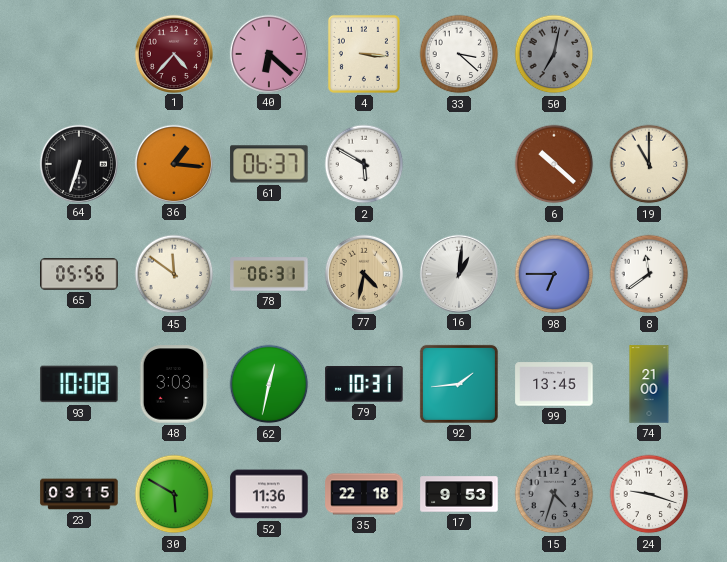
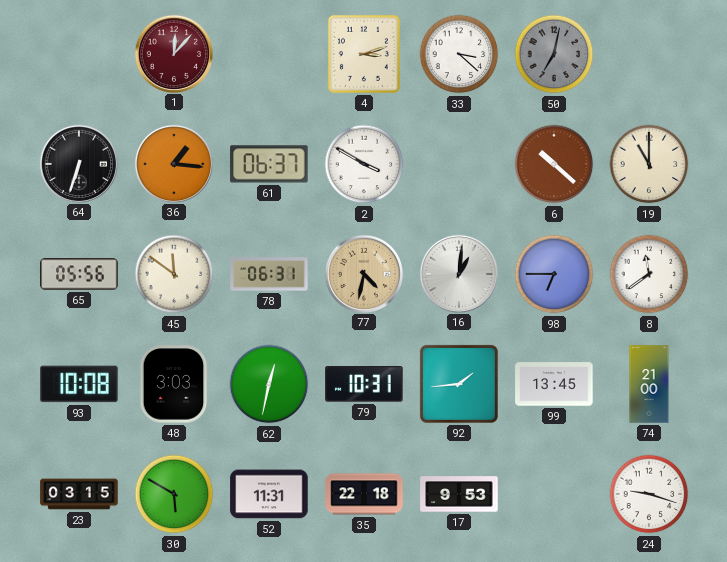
1: 4:37 -> 12:07
40: 6:22 -> none
4: 3:16 -> 3:12
2: 5:50 -> 3:50
52: 11:36 -> 11:31
15: 4:33 -> none
